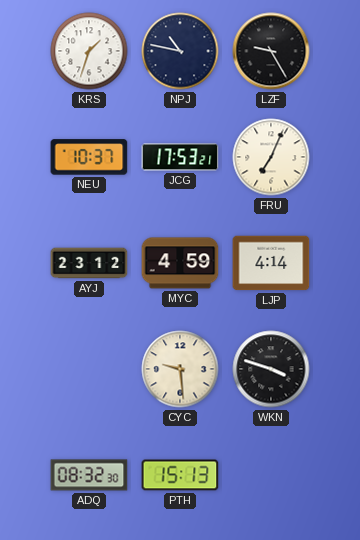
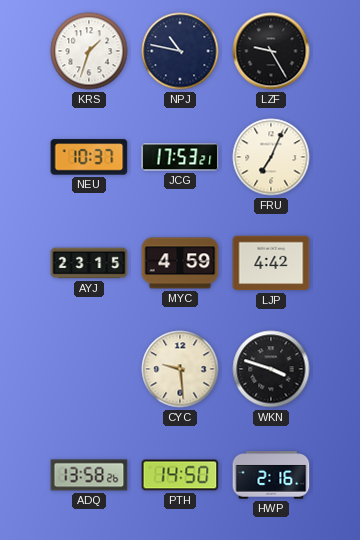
AYJ: 23:12 -> 23:15
LJP: 4:14 -> 4:42
ADQ: 08:32 -> 13:58
PTH: 15:13 -> 14:50
HWP: none -> 2:16
